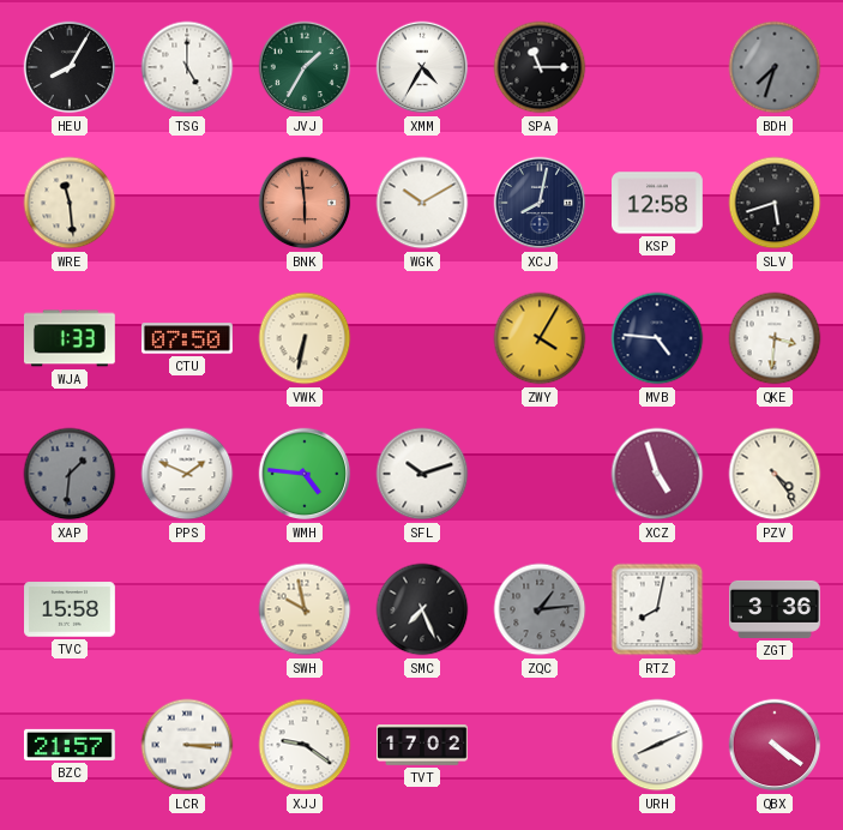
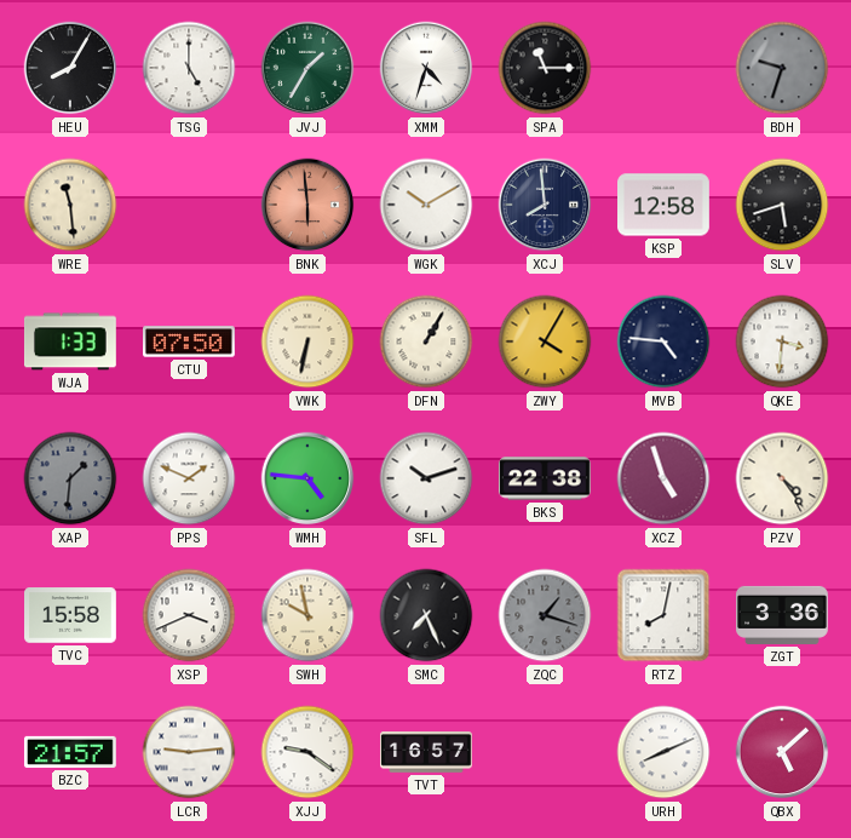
XMM: 4:35 -> 4:33
BDH: 7:33 -> 9:33
XCJ: 8:02 -> 7:59
DFN: none -> 1:05
BKS: none -> 22:38
XSP: none -> 3:41
ZQC: 1:14 -> 1:18
LCR: 3:15 -> 9:14
TVT: 17:02 -> 16:57
QBX: 4:21 -> 5:08
